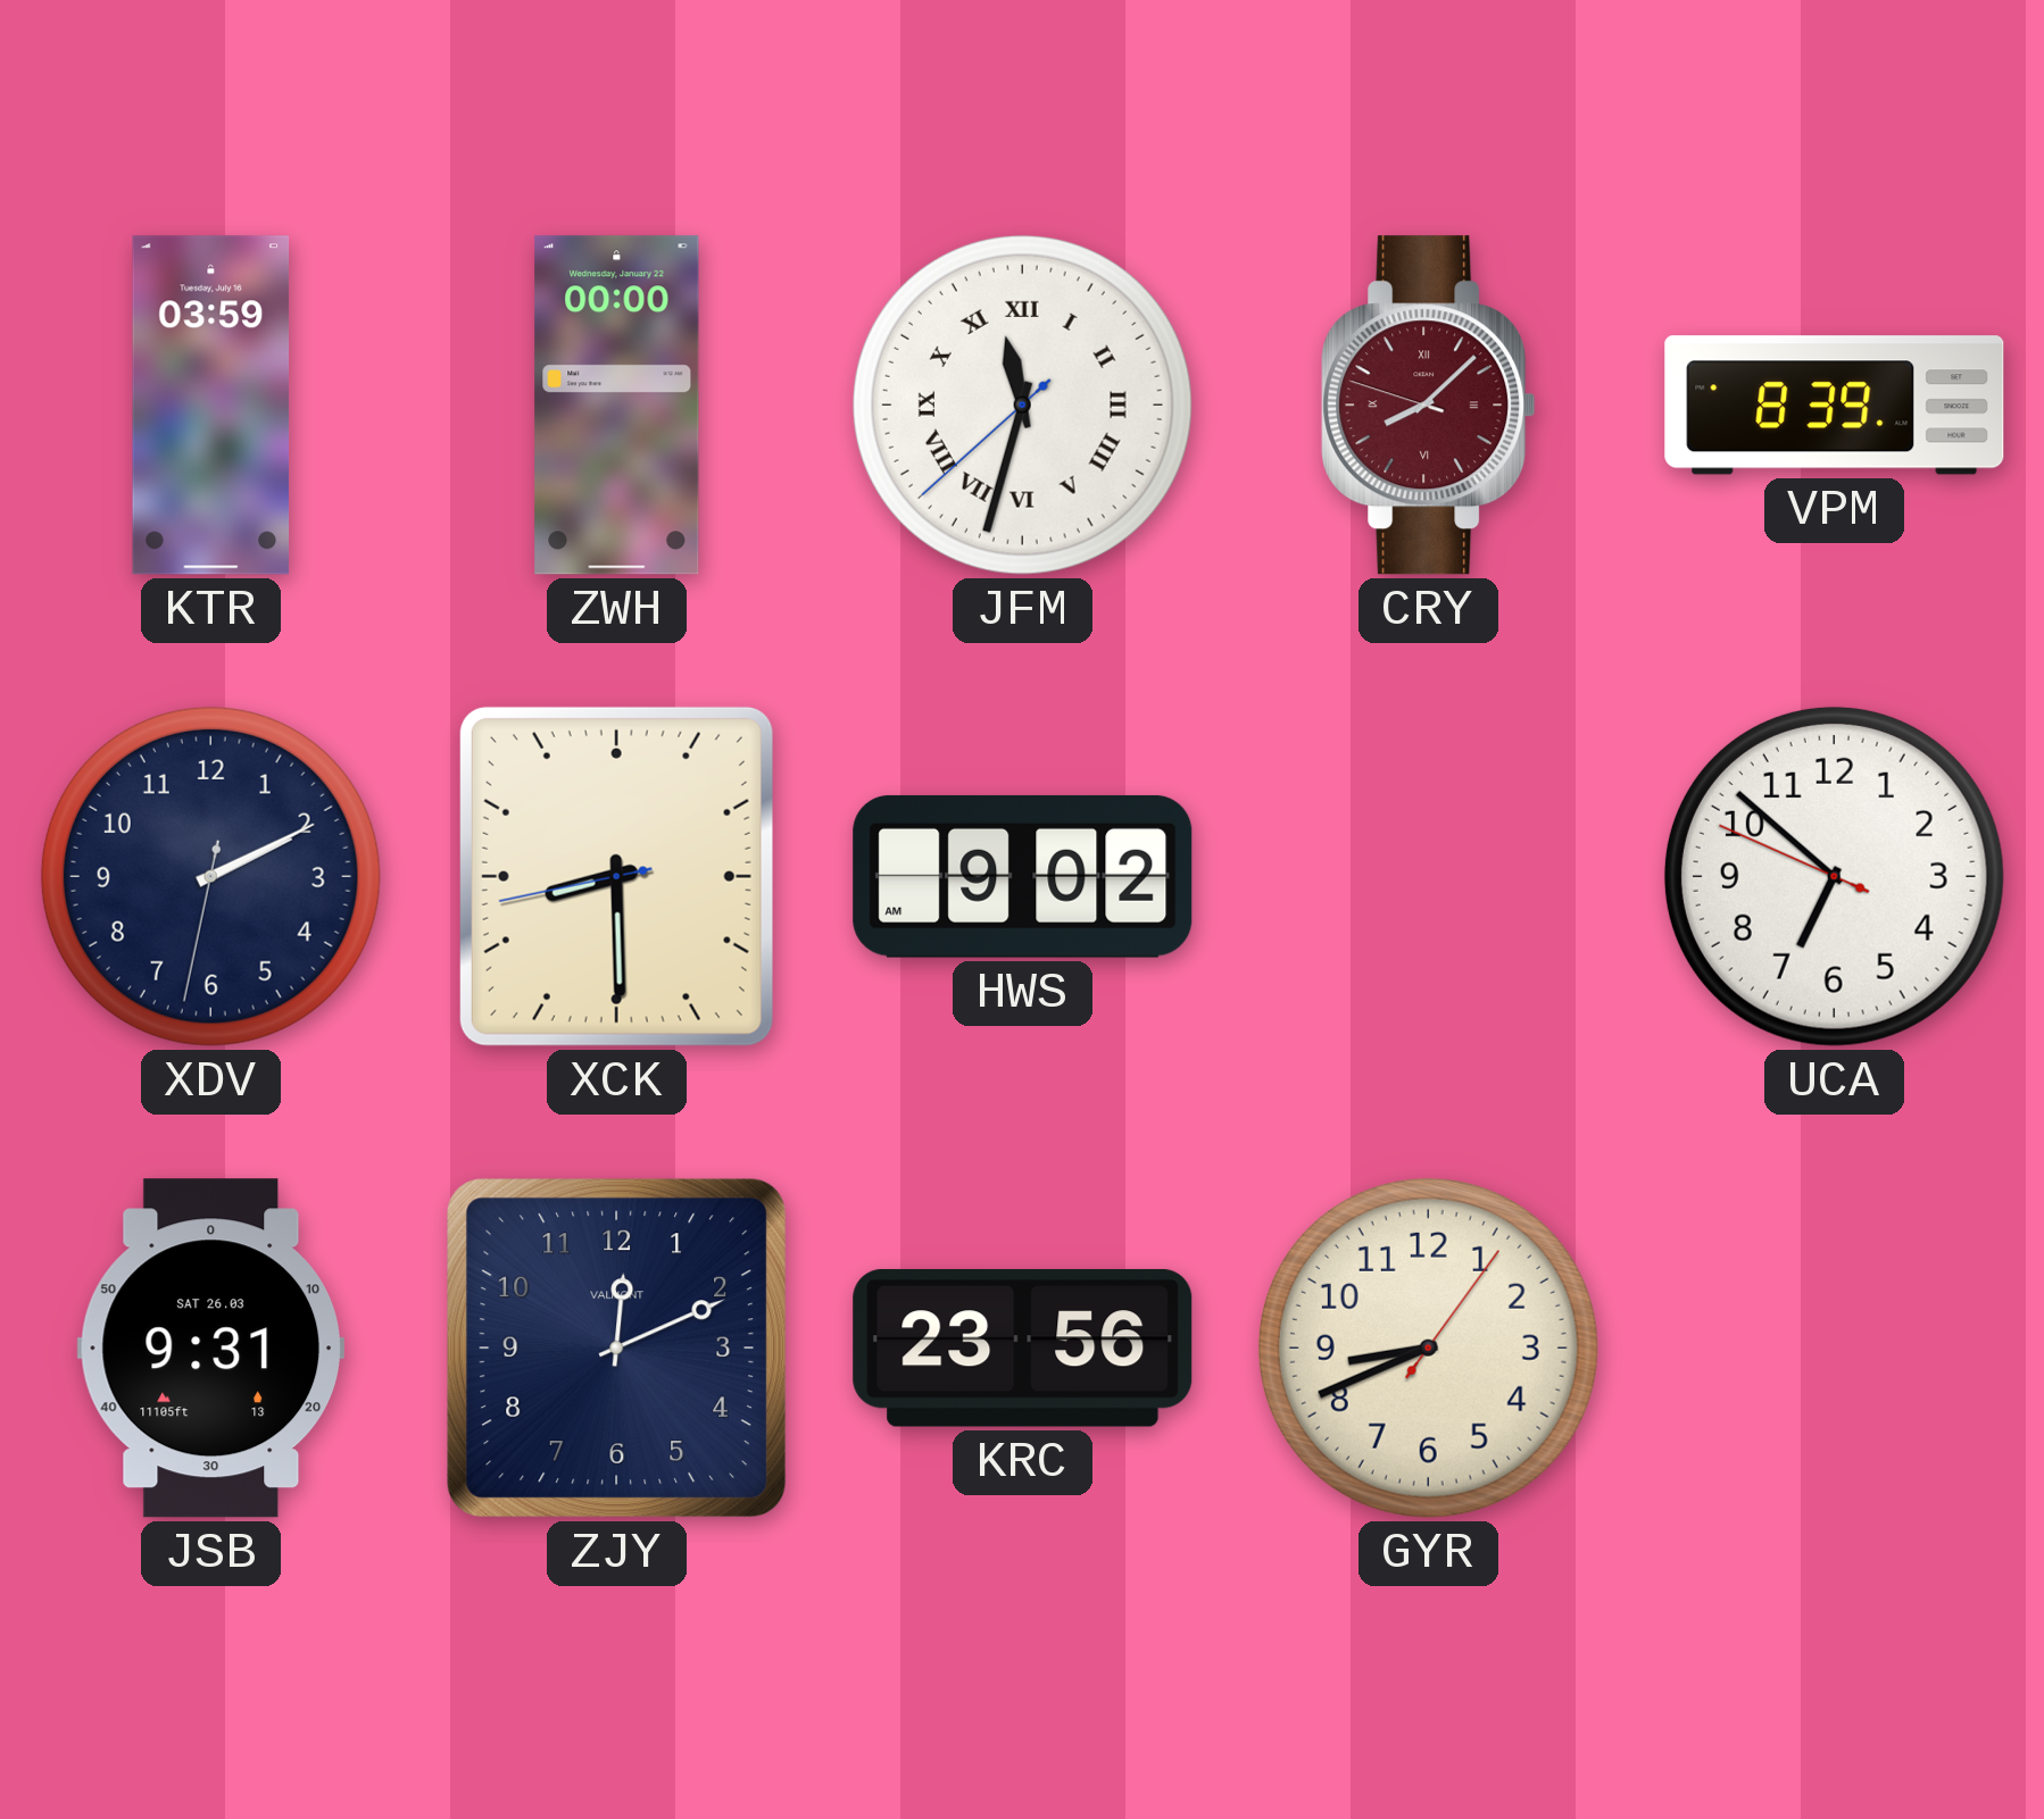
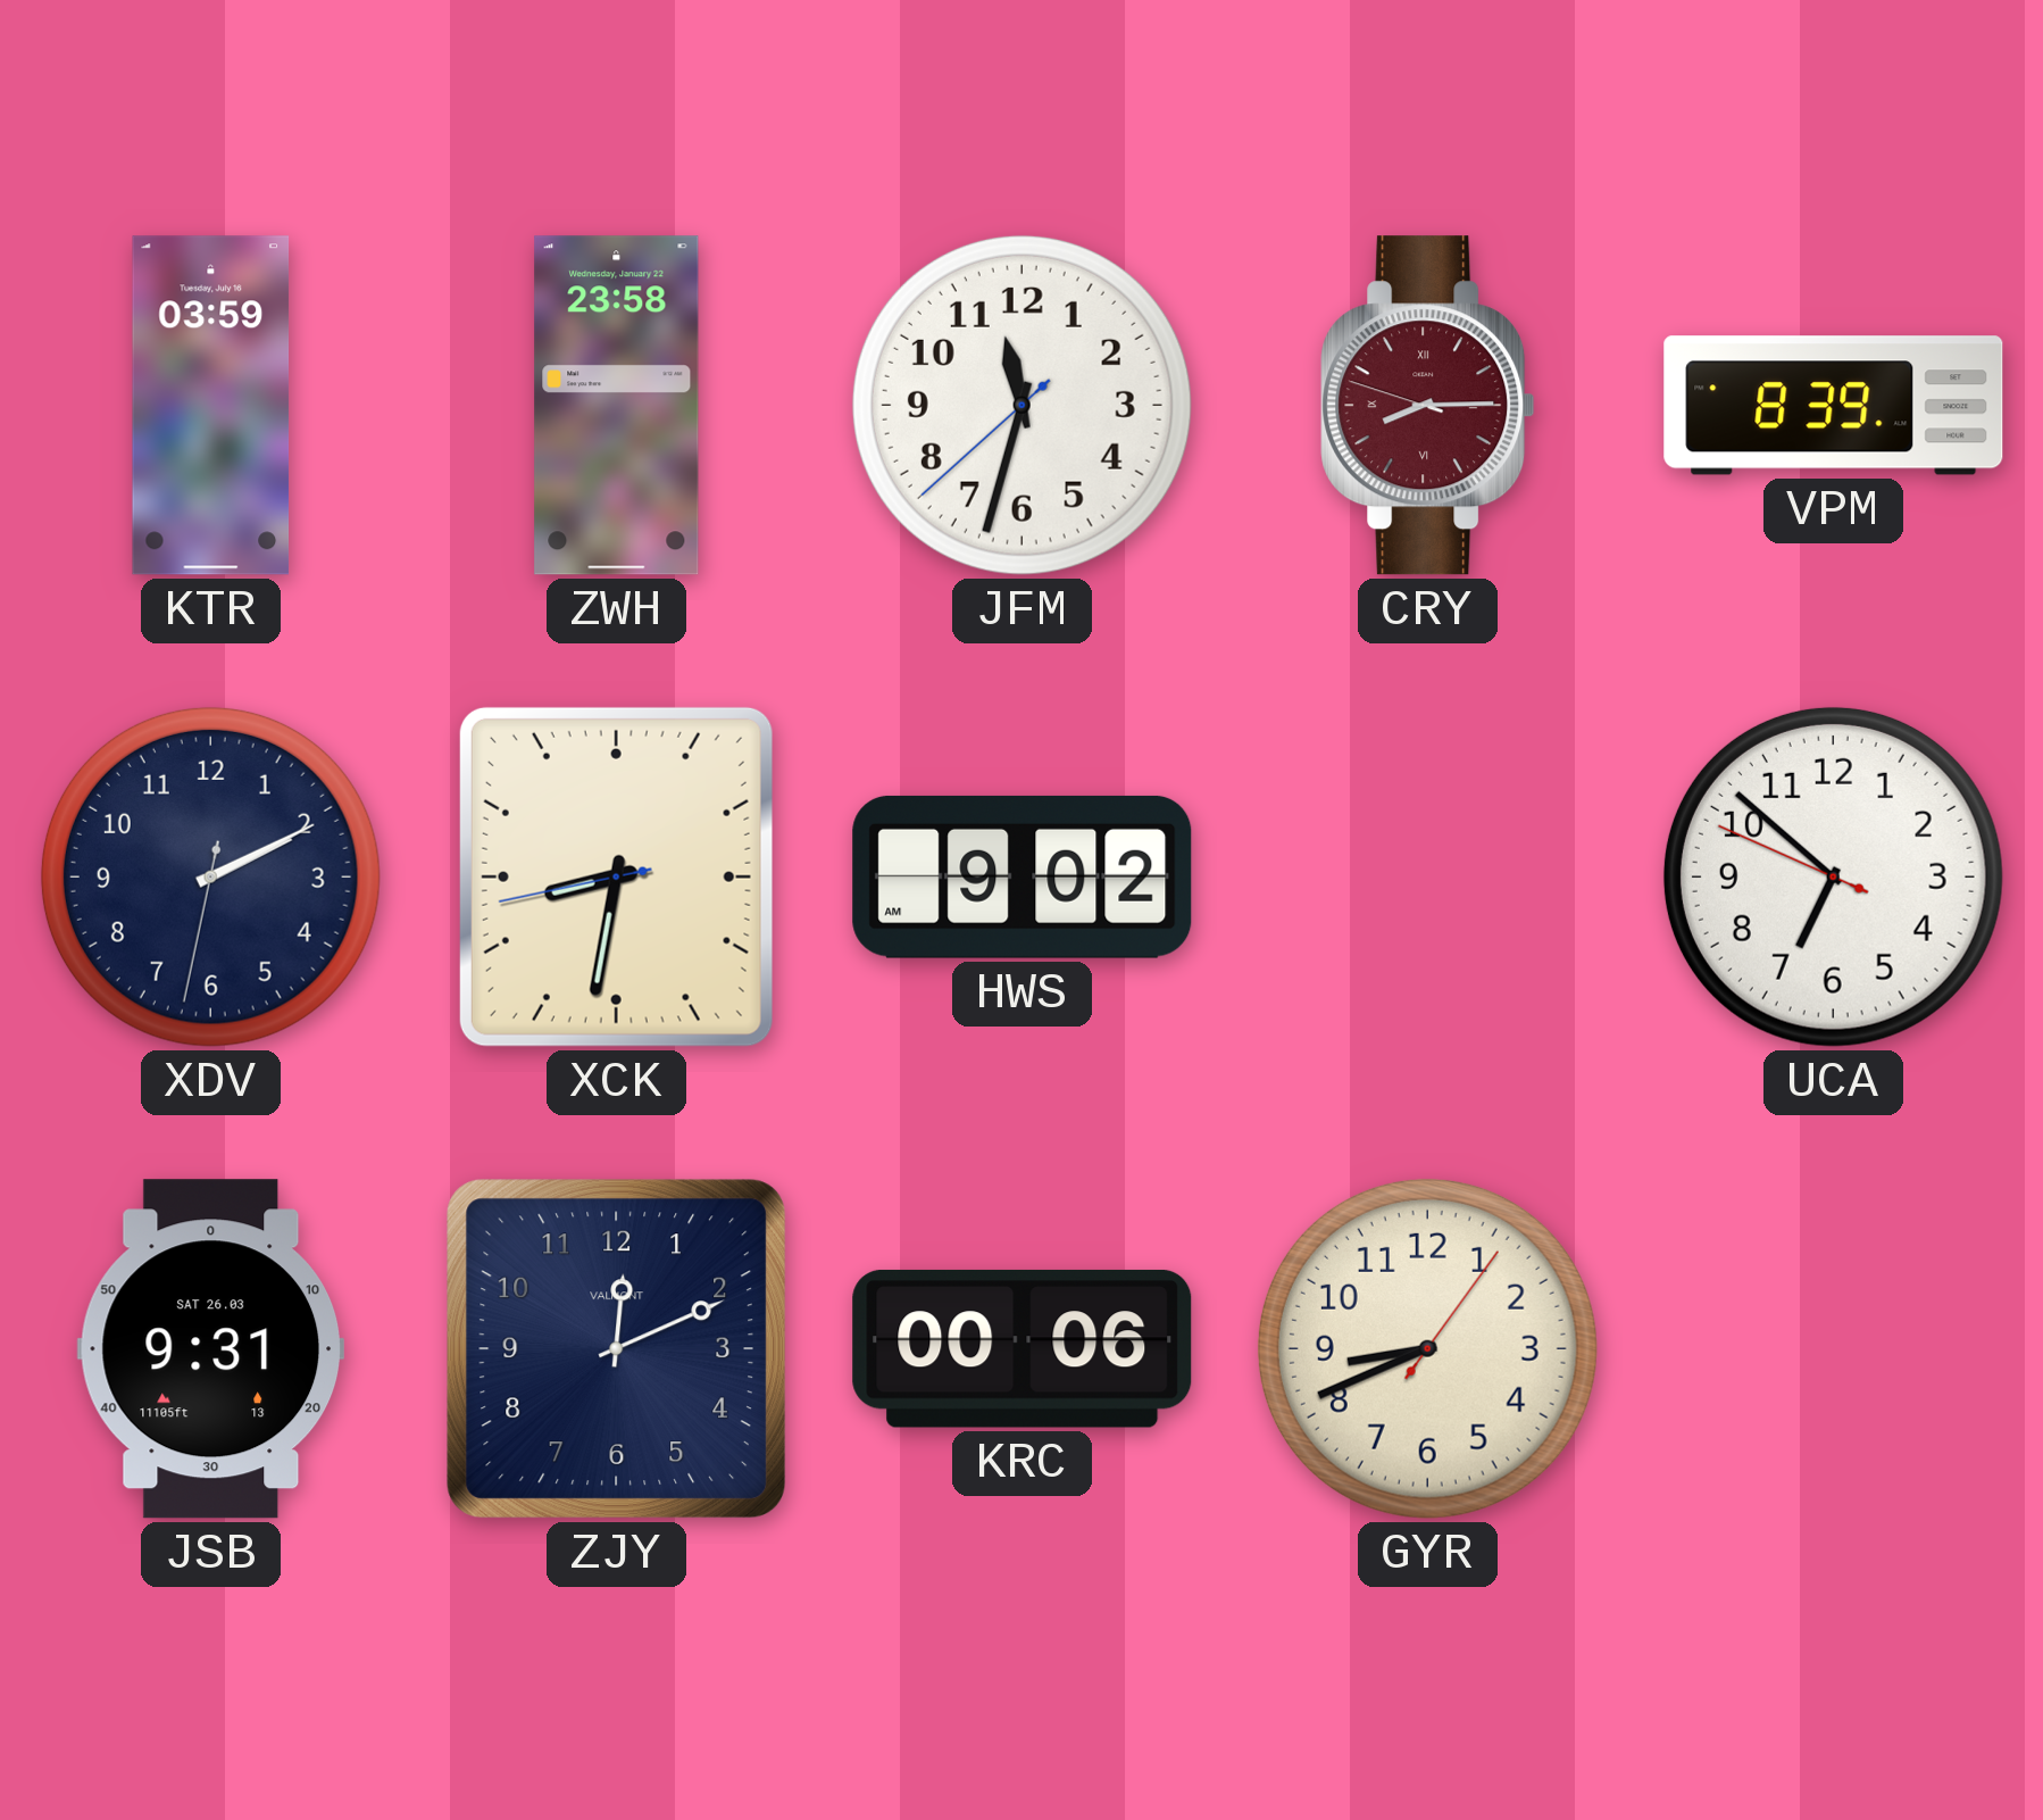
ZWH: 00:00 -> 23:58
JFM numerals: Roman -> Arabic
CRY: 8:07 -> 8:14
XCK: 8:29 -> 8:31
KRC: 23:56 -> 00:06
